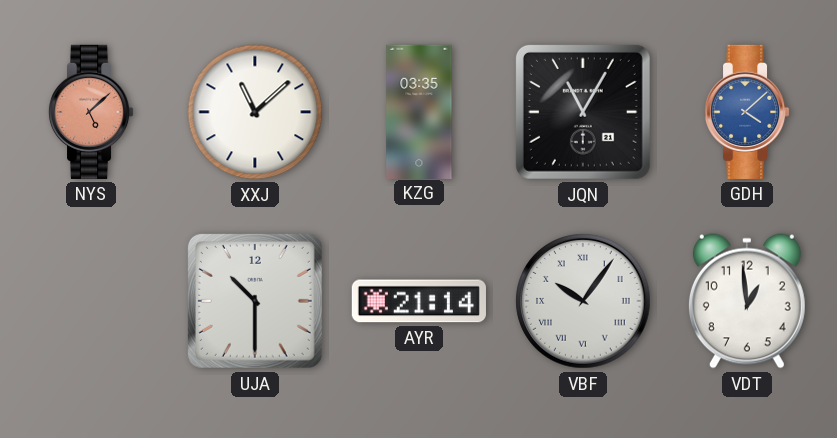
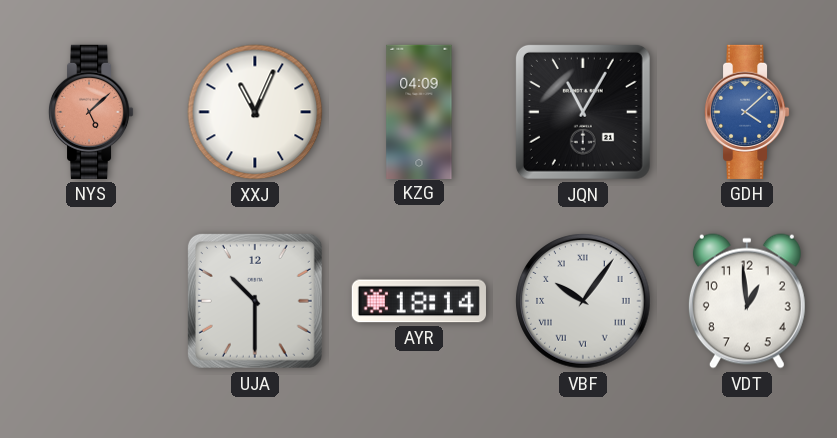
XXJ: 11:08 -> 11:04
KZG: 03:35 -> 04:09
AYR: 21:14 -> 18:14
